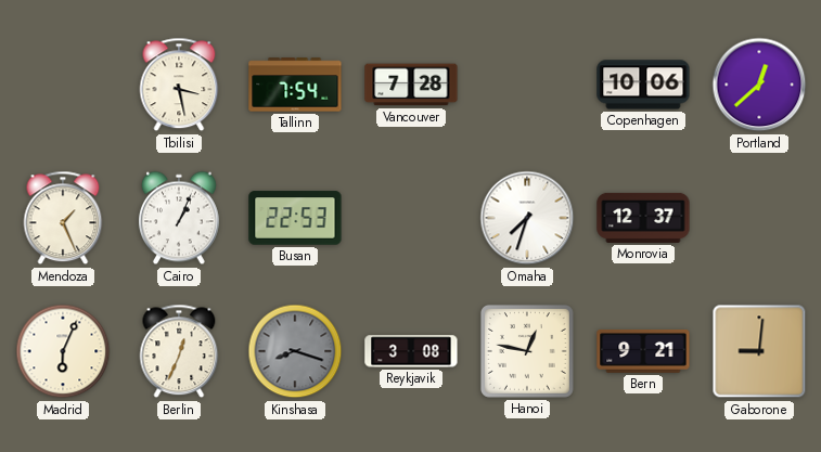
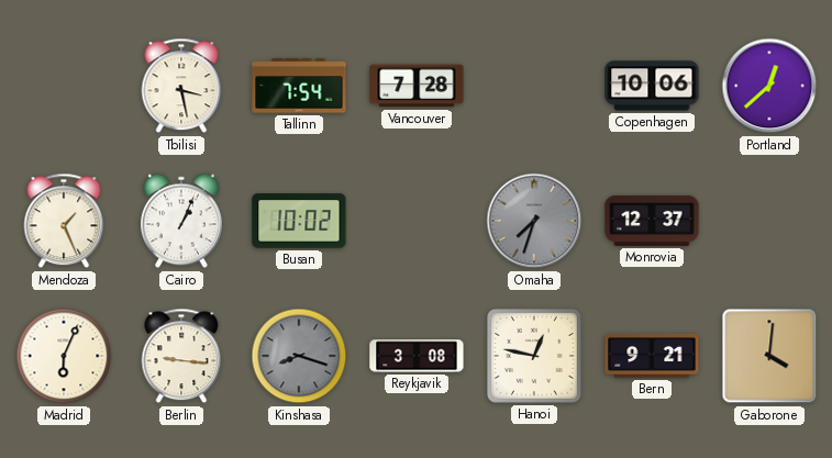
Busan: 22:53 -> 10:02
Omaha dial: white -> grey
Berlin: 12:34 -> 9:16
Gaborone: 9:01 -> 4:01
